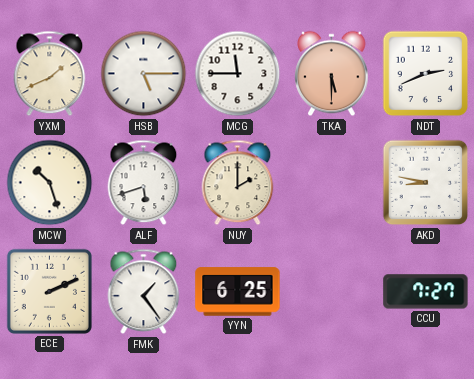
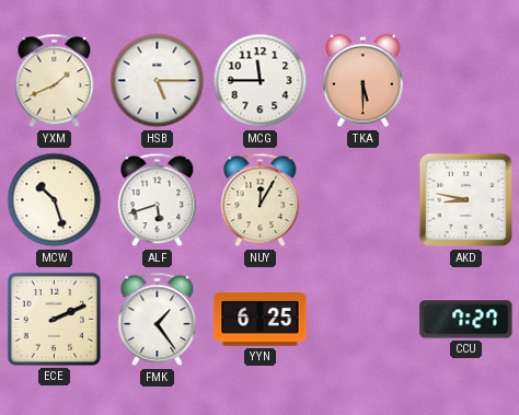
NDT: 2:41 -> none
NUY: 2:00 -> 12:05
